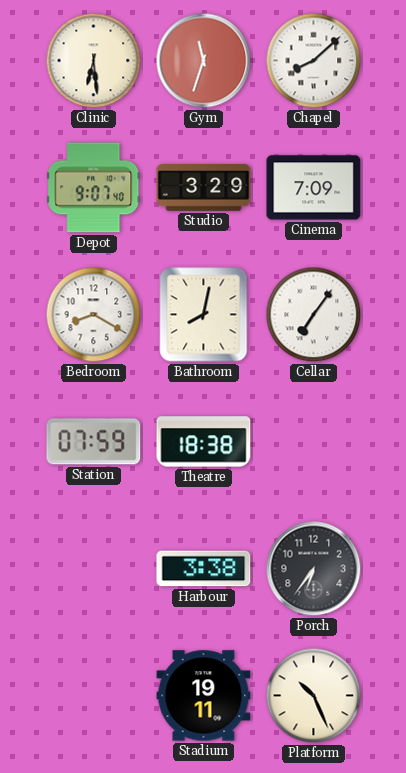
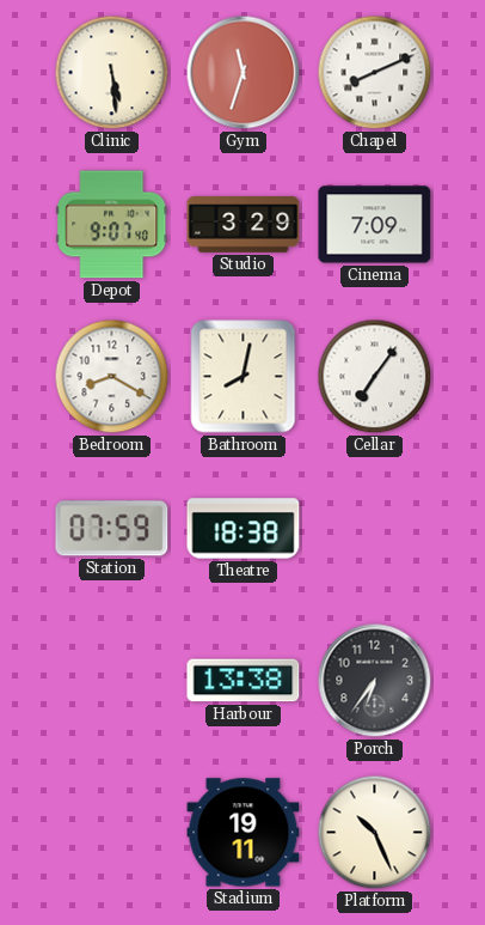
Clinic: 6:29 -> 5:29
Chapel: 8:08 -> 8:11
Harbour: 3:38 -> 13:38
